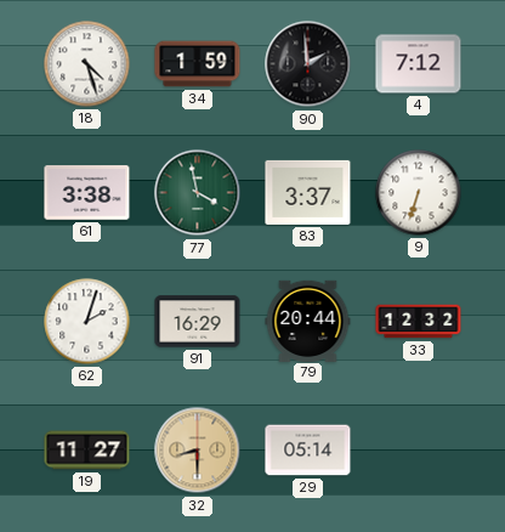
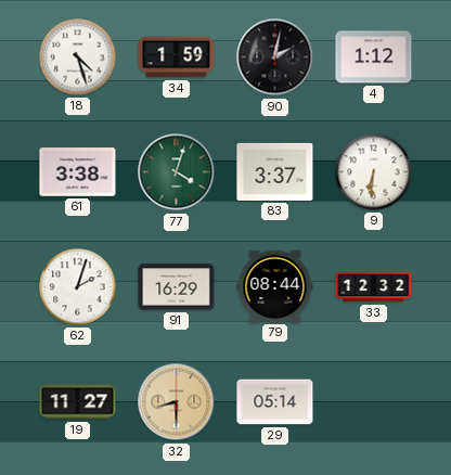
90: 1:59 -> 2:02
4: 7:12 -> 1:12
77: 3:58 -> 4:03
9: 6:33 -> 6:31
79: 20:44 -> 08:44
